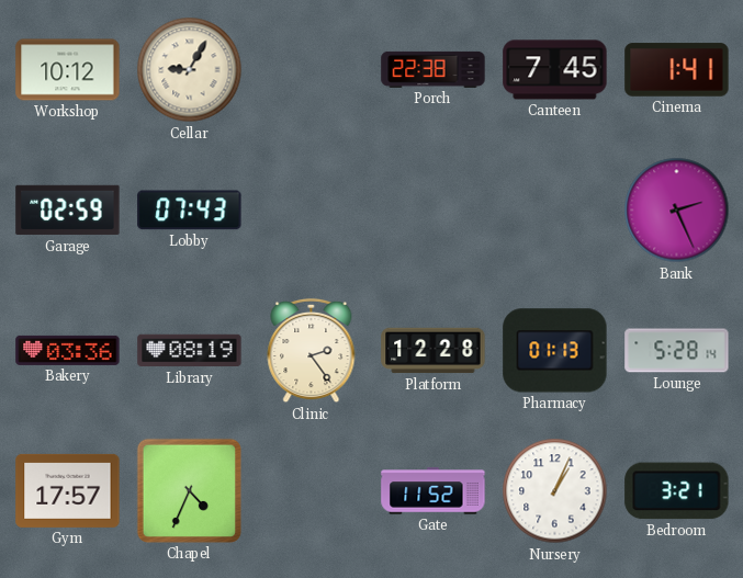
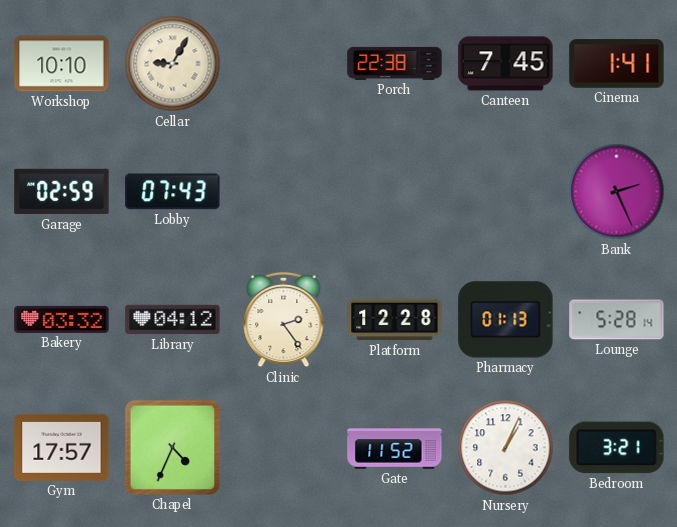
Workshop: 10:12 -> 10:10
Bakery: 03:36 -> 03:32
Library: 08:19 -> 04:12
